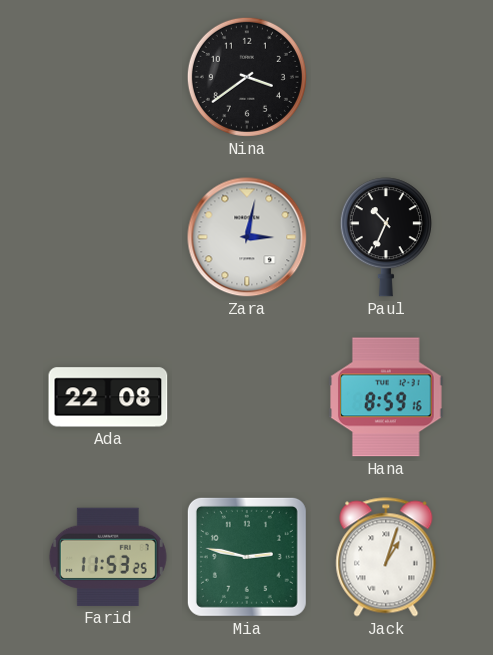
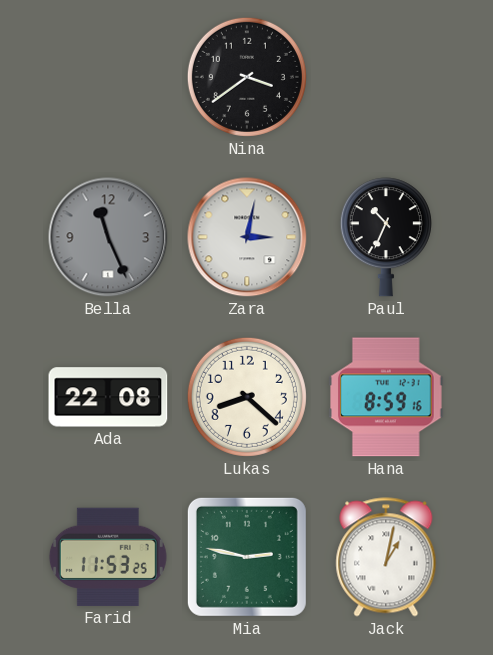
Bella: none -> 11:26
Lukas: none -> 8:22
Jack: 1:03 -> 1:02
